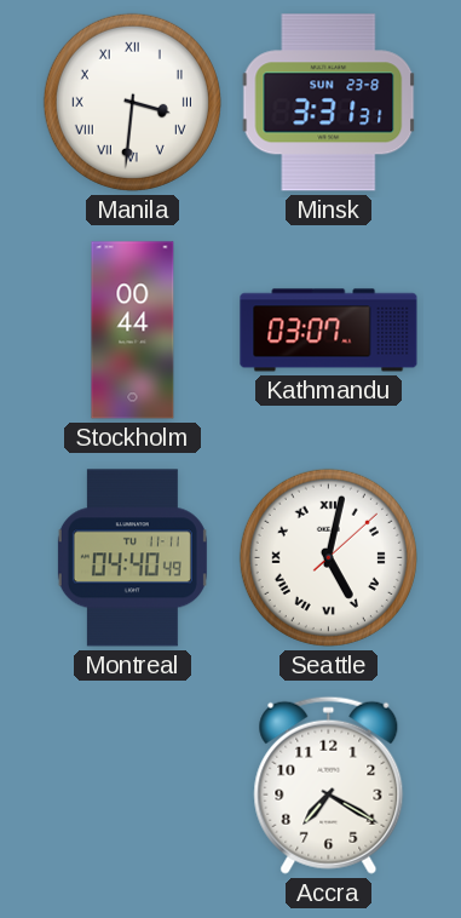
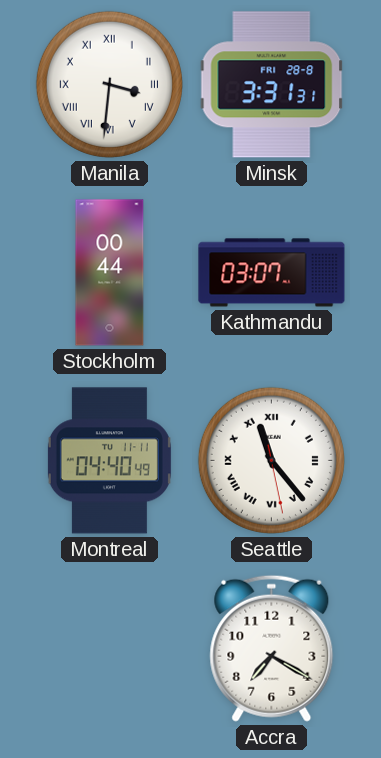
Minsk date: SUN 23-8 -> FRI 28-8
Seattle: 5:02 -> 11:23
